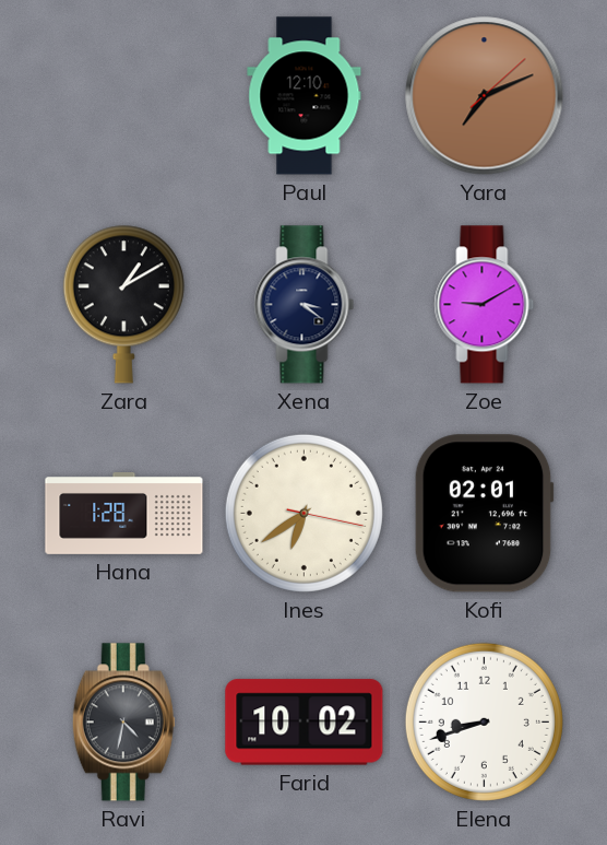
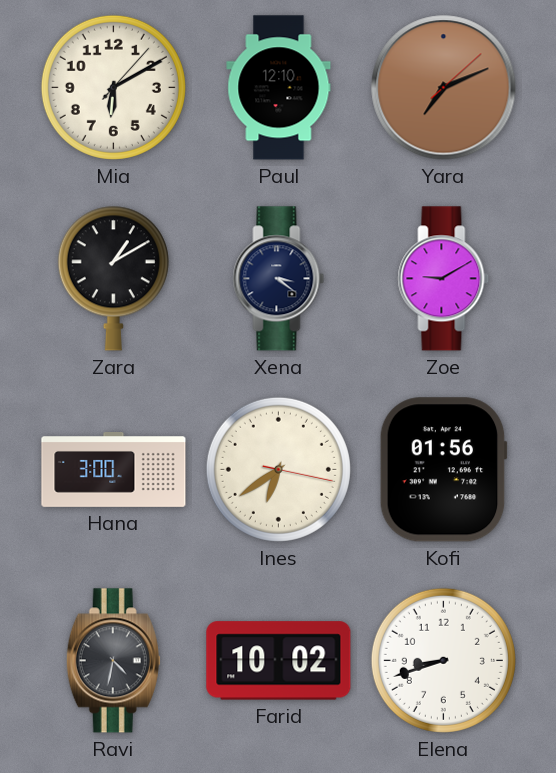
Mia: none -> 6:10
Hana: 1:28 -> 3:00
Kofi: 02:01 -> 01:56
